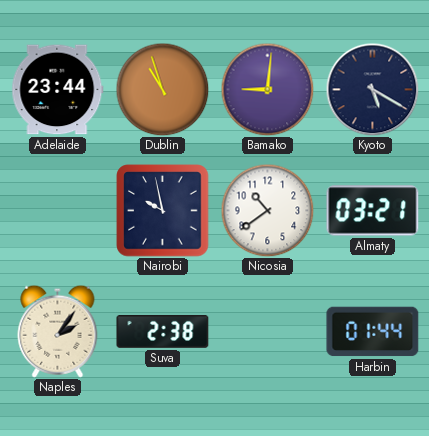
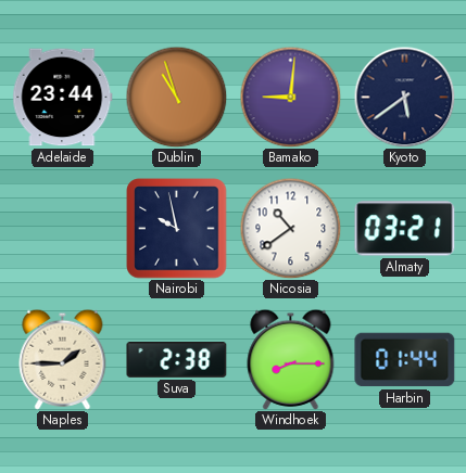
Kyoto: 5:20 -> 5:39
Naples: 2:06 -> 1:45
Windhoek: none -> 8:15
